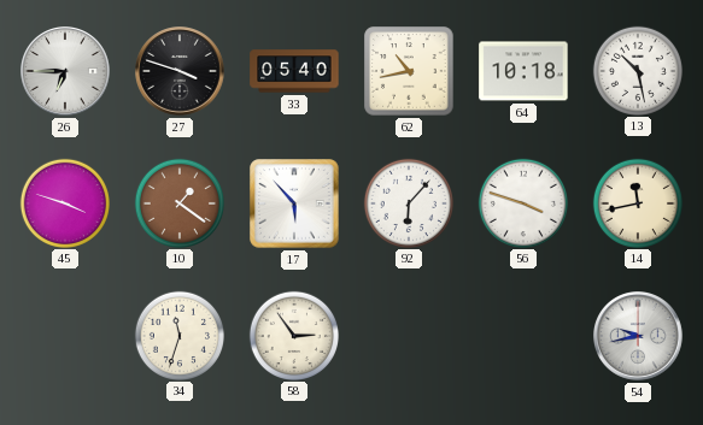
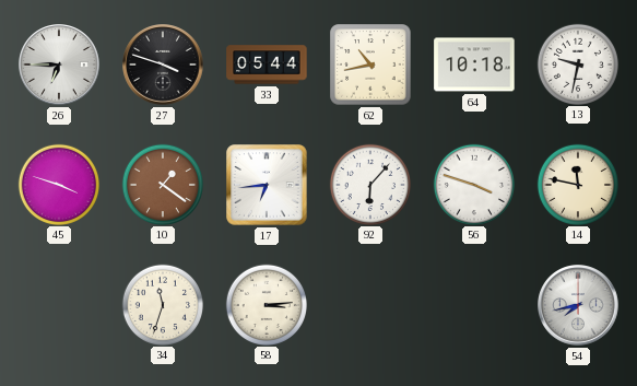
33: 05:40 -> 05:44
13: 10:28 -> 9:32
17: 5:53 -> 6:44
14: 11:43 -> 11:47
58: 2:54 -> 3:14
54: 9:43 -> 7:43
